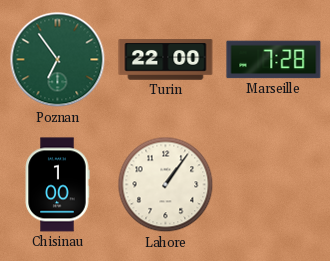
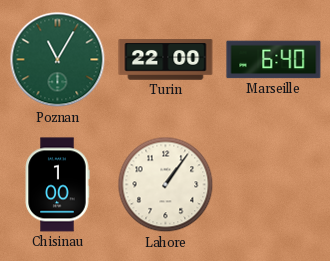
Poznan: 6:54 -> 11:05
Marseille: 7:28 -> 6:40
